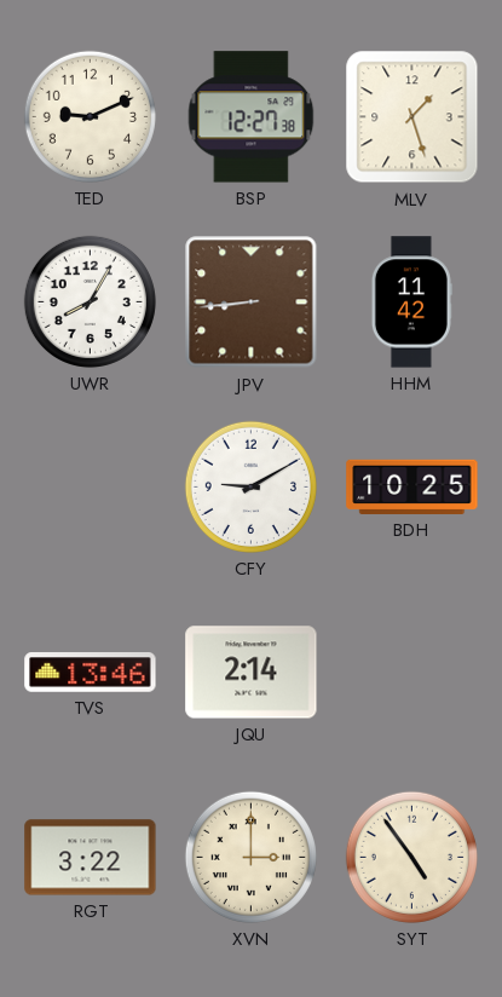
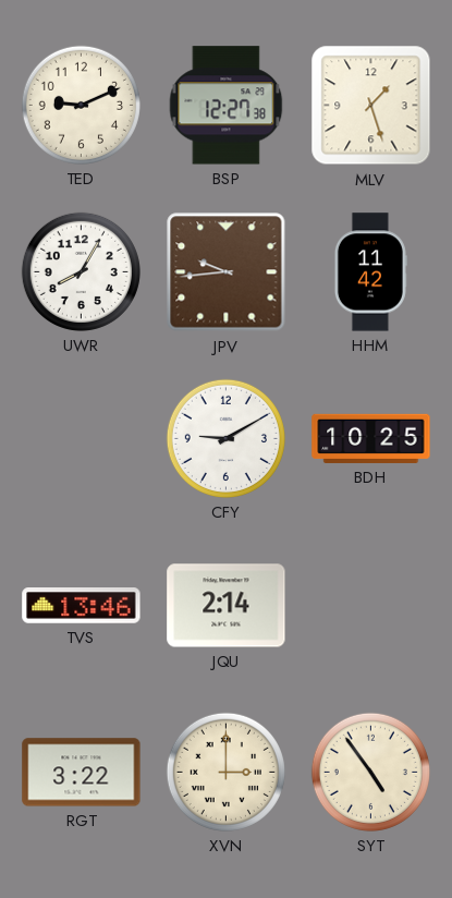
JPV: 8:44 -> 9:44
